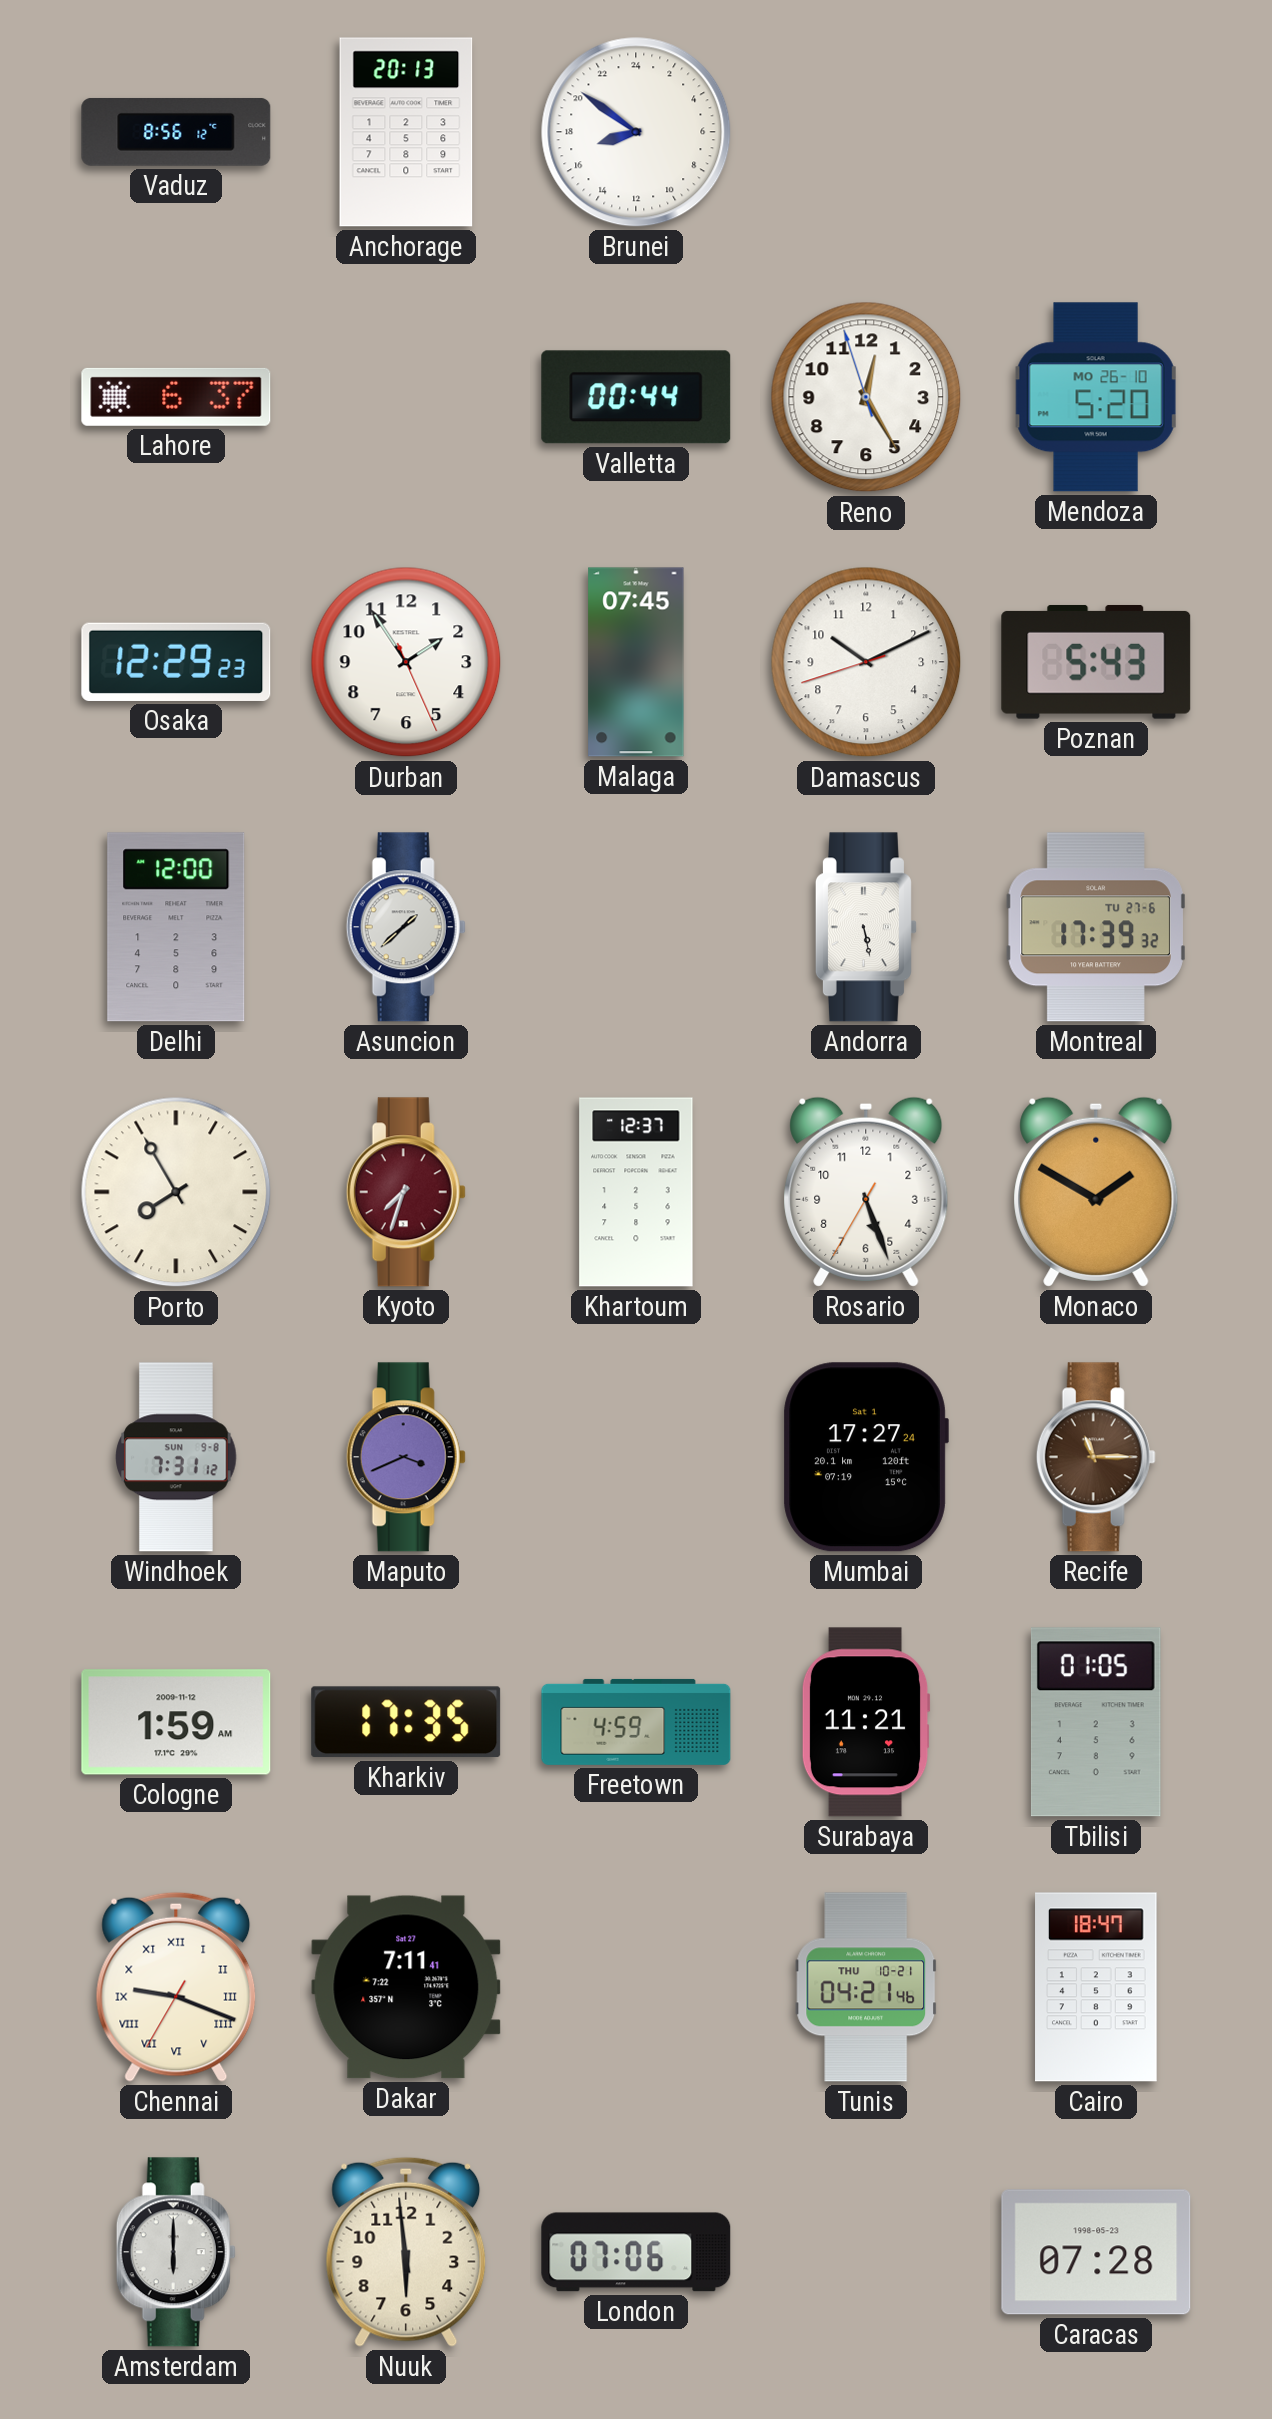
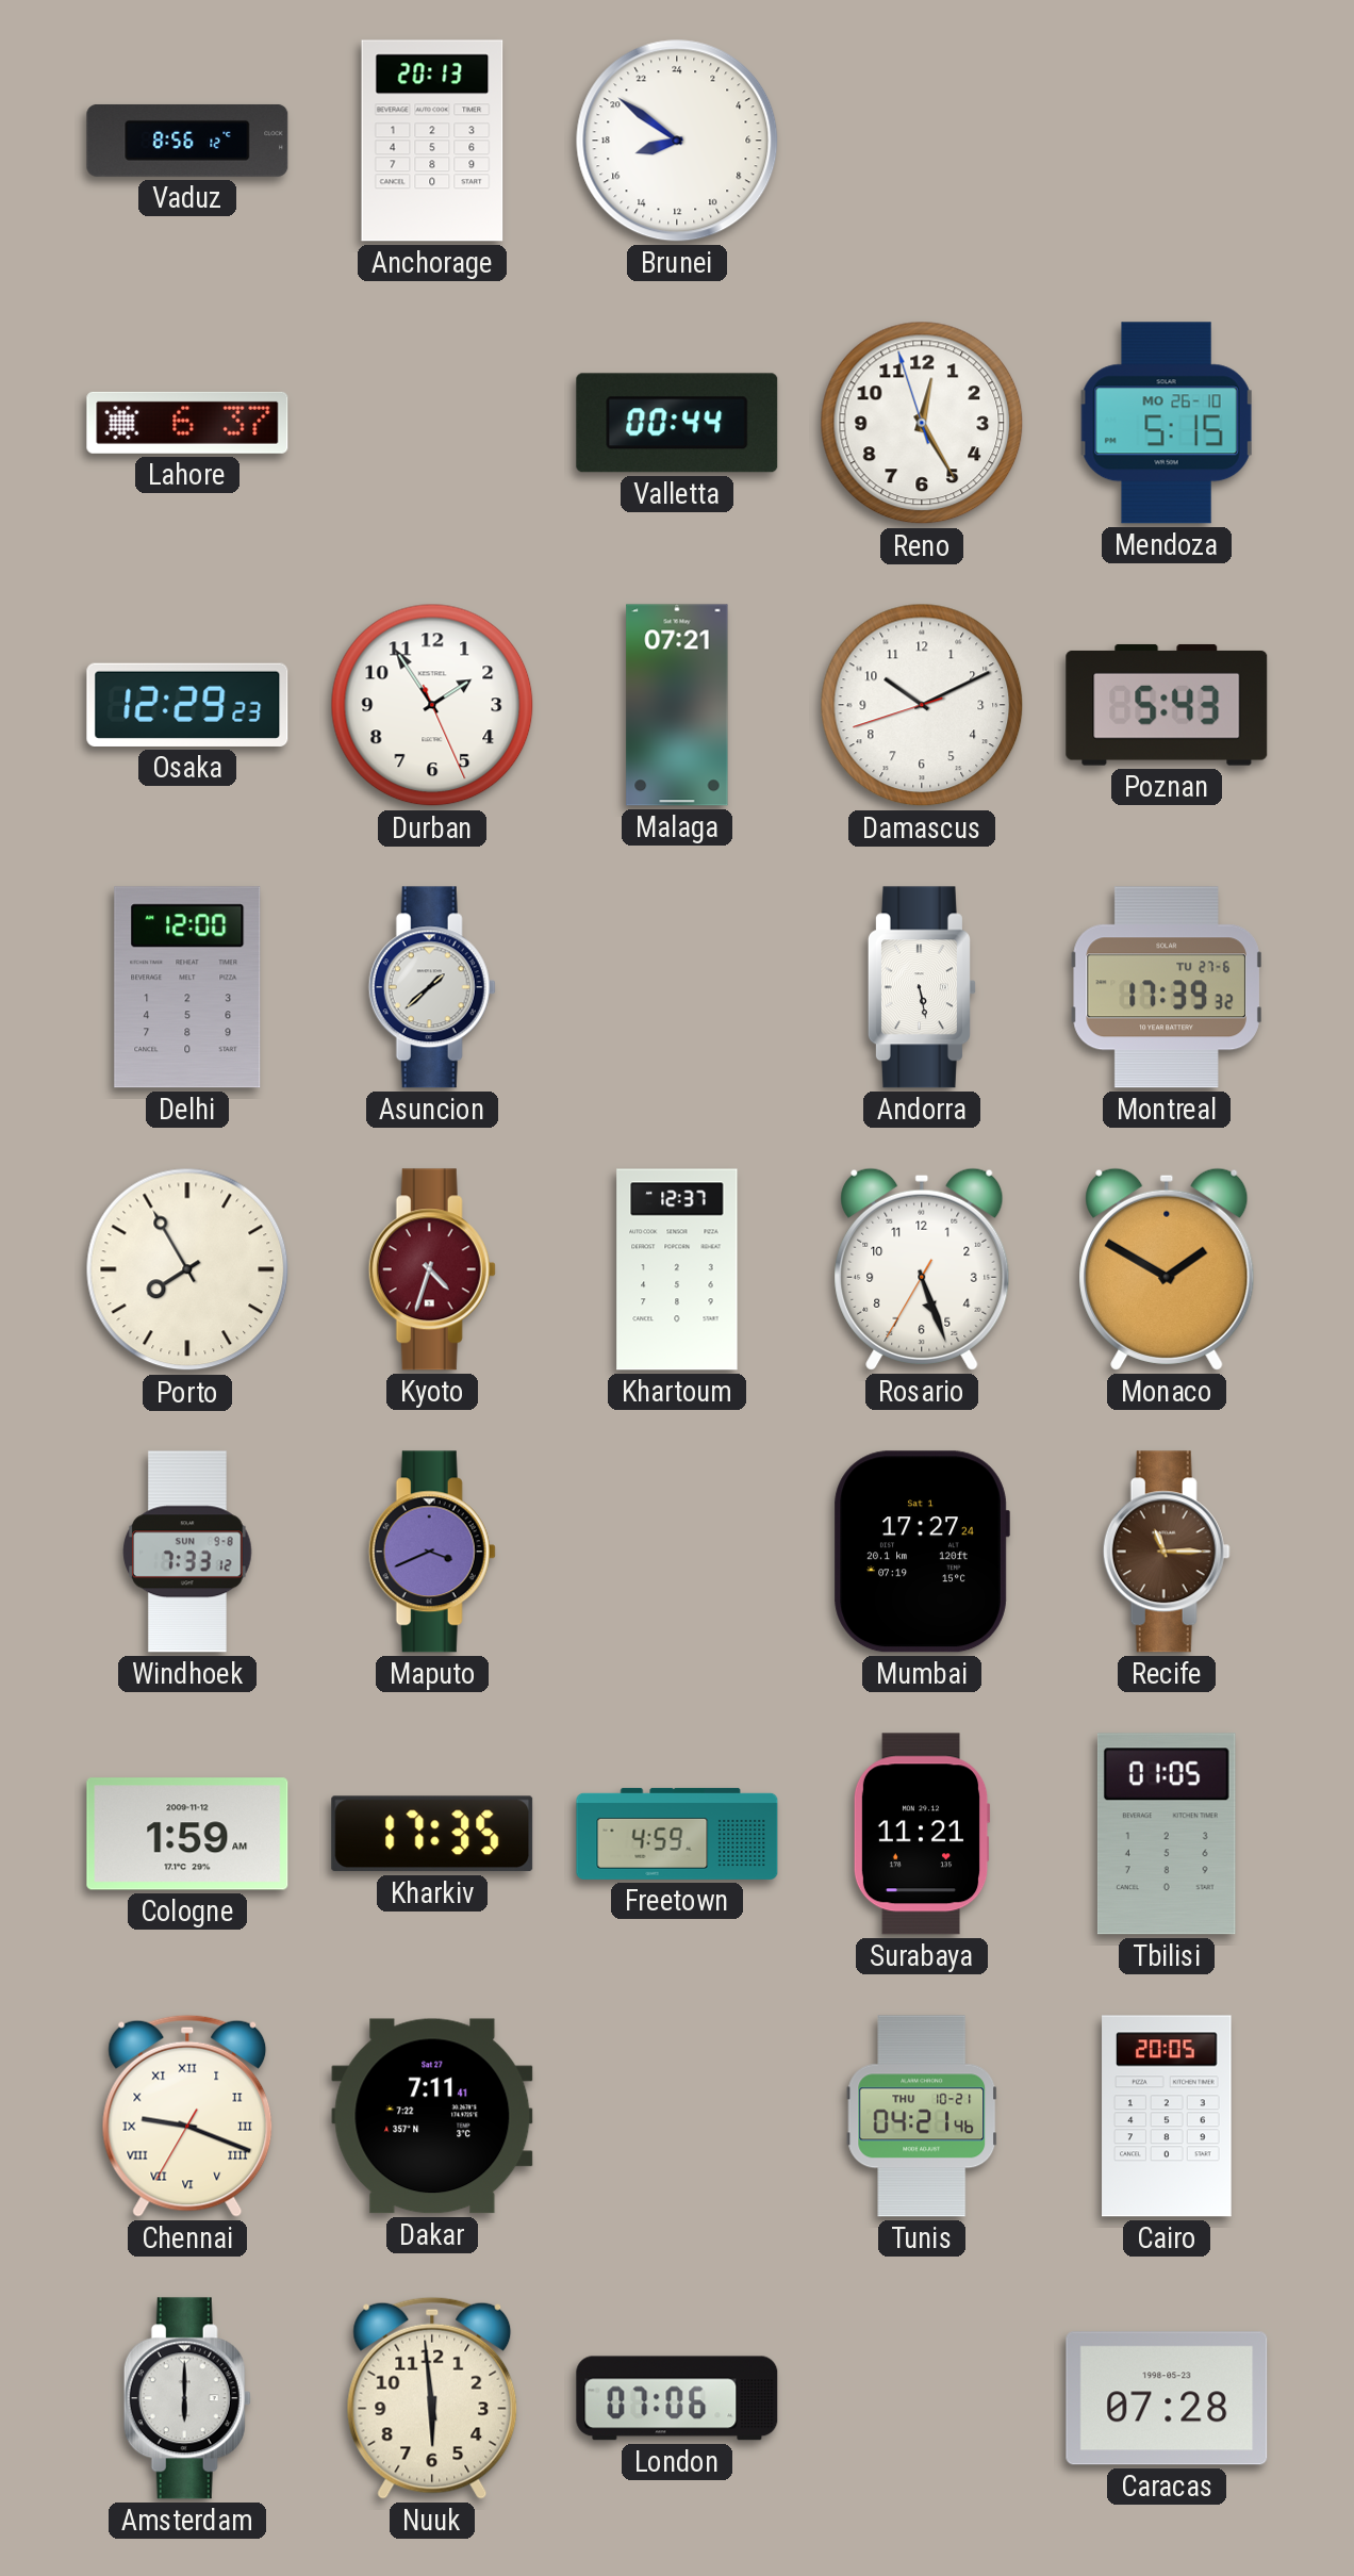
Mendoza: 5:20 -> 5:15
Malaga: 07:45 -> 07:21
Kyoto: 7:33 -> 4:33
Windhoek: 7:31 -> 7:33
Cairo: 18:47 -> 20:05
